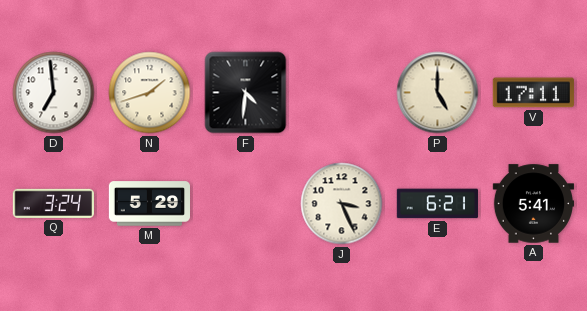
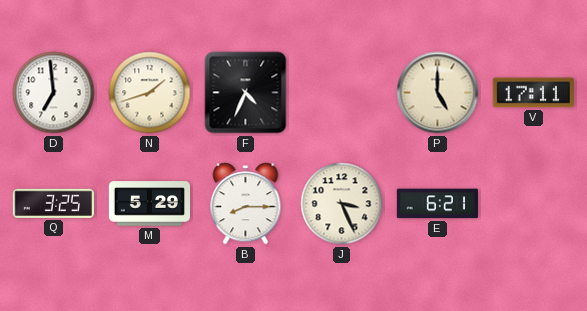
F: 4:31 -> 4:34
Q: 3:24 -> 3:25
B: none -> 8:15
A: 5:41 -> none
